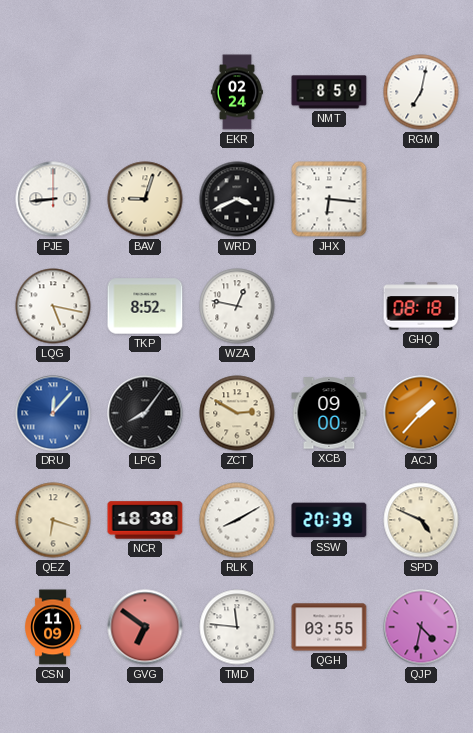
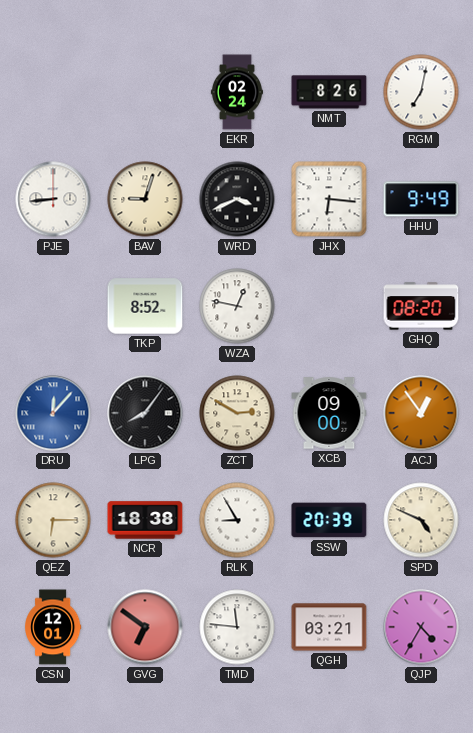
NMT: 8:59 -> 8:26
HHU: none -> 9:49
LQG: 5:17 -> none
GHQ: 08:18 -> 08:20
ACJ: 1:37 -> 12:54
QEZ: 6:18 -> 6:15
RLK: 8:10 -> 8:55
CSN: 11:09 -> 12:01
QGH: 03:55 -> 03:21
QJP: 4:32 -> 4:35
